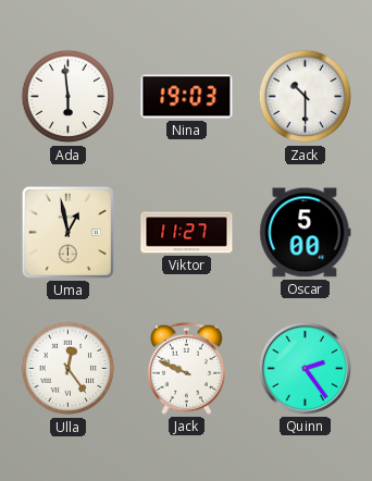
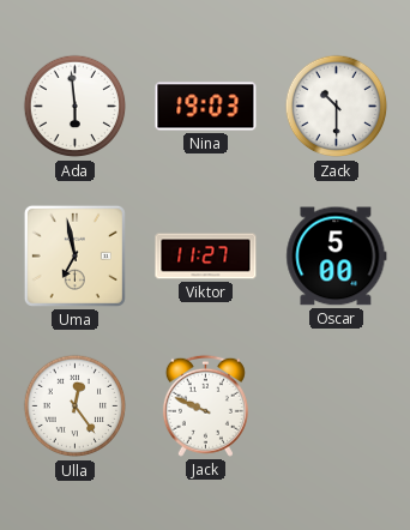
Uma: 12:58 -> 6:58
Quinn: 2:24 -> none
